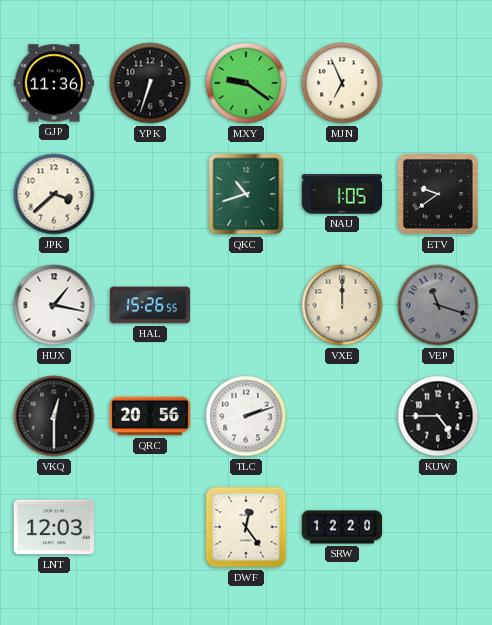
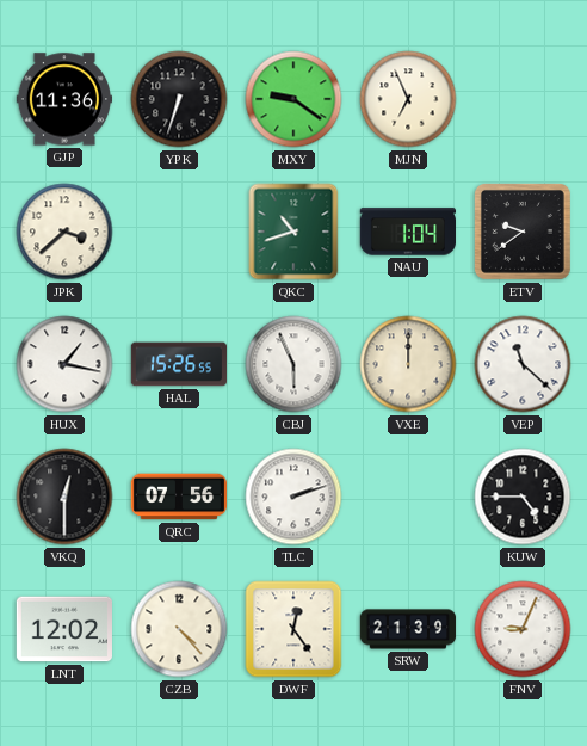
NAU: 1:05 -> 1:04
CBJ: none -> 5:56
VEP: 11:18 -> 11:22
VEP dial: grey -> white
QRC: 20:56 -> 07:56
LNT: 12:03 -> 12:02
CZB: none -> 4:23
SRW: 12:20 -> 21:39
FNV: none -> 9:04
